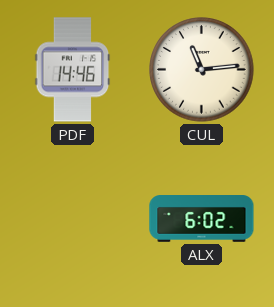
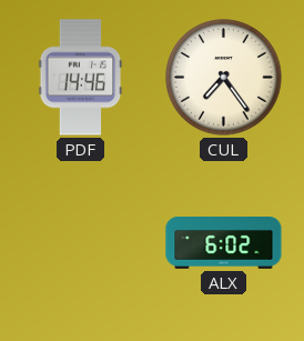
CUL: 11:14 -> 7:24
